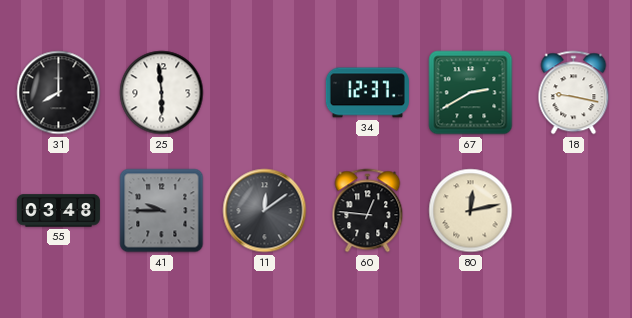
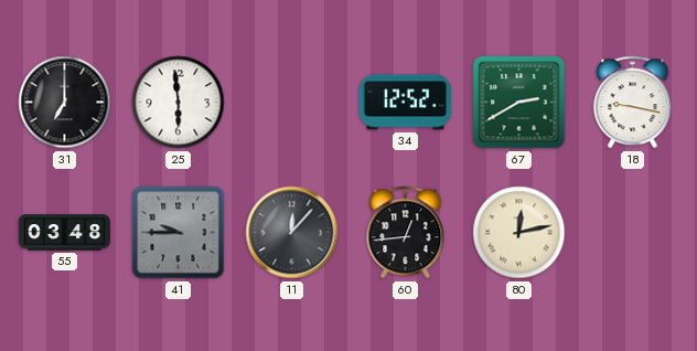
31: 8:00 -> 7:00
34: 12:37 -> 12:52
11: 12:09 -> 12:07
60: 12:46 -> 12:44
